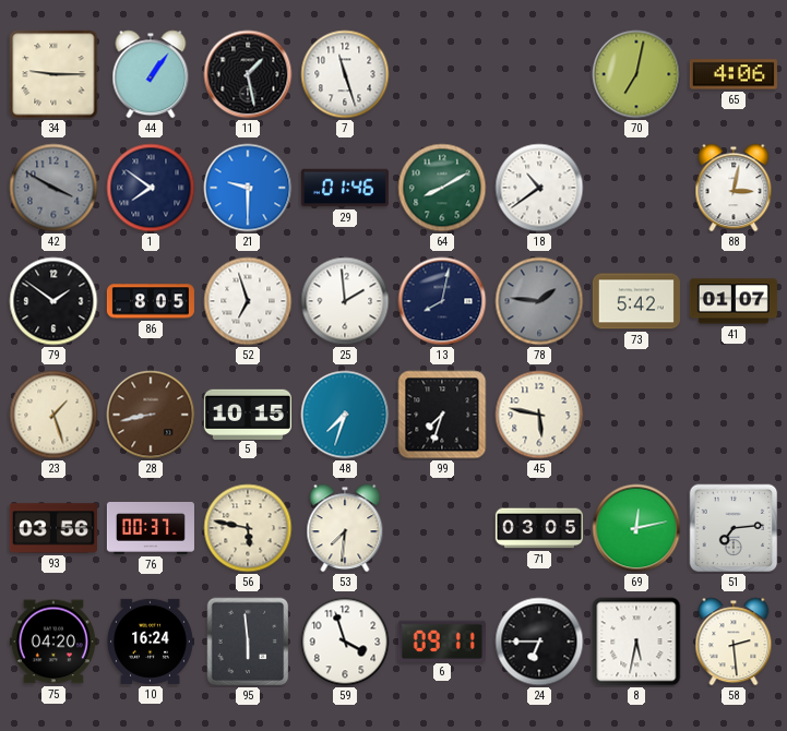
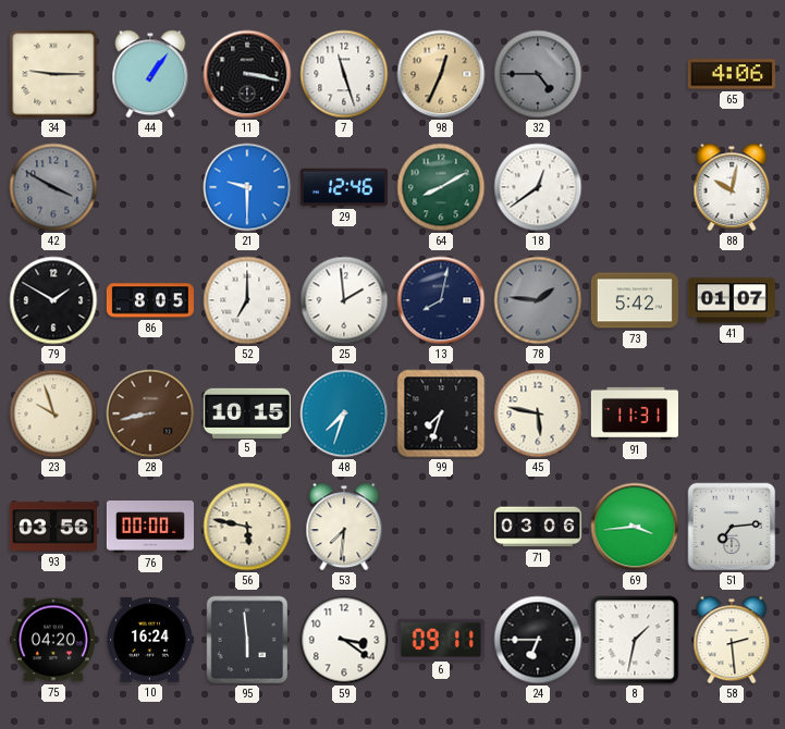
11: 1:28 -> 3:17
98: none -> 12:34
32: none -> 4:45
70: 7:02 -> none
1: 7:51 -> none
29: 01:46 -> 12:46
18: 10:39 -> 12:39
88: 3:02 -> 10:02
79: 1:51 -> 1:50
52: 6:57 -> 7:00
23: 1:27 -> 9:57
91: none -> 11:31
76: 00:37 -> 00:00
71: 03:05 -> 03:06
69: 12:13 -> 3:44
59: 3:57 -> 3:21
8: 5:32 -> 1:32
